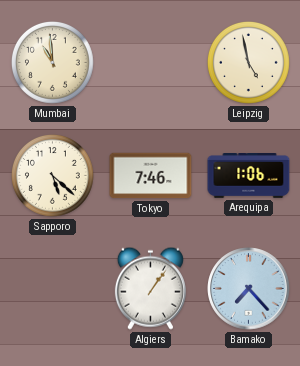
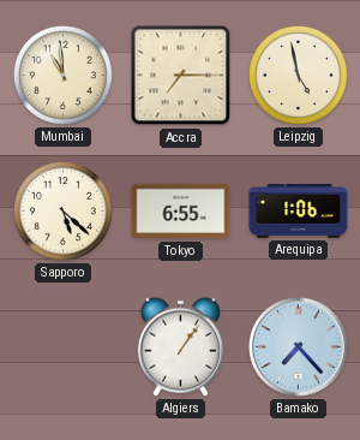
Accra: none -> 7:15
Tokyo: 7:46 -> 6:55
